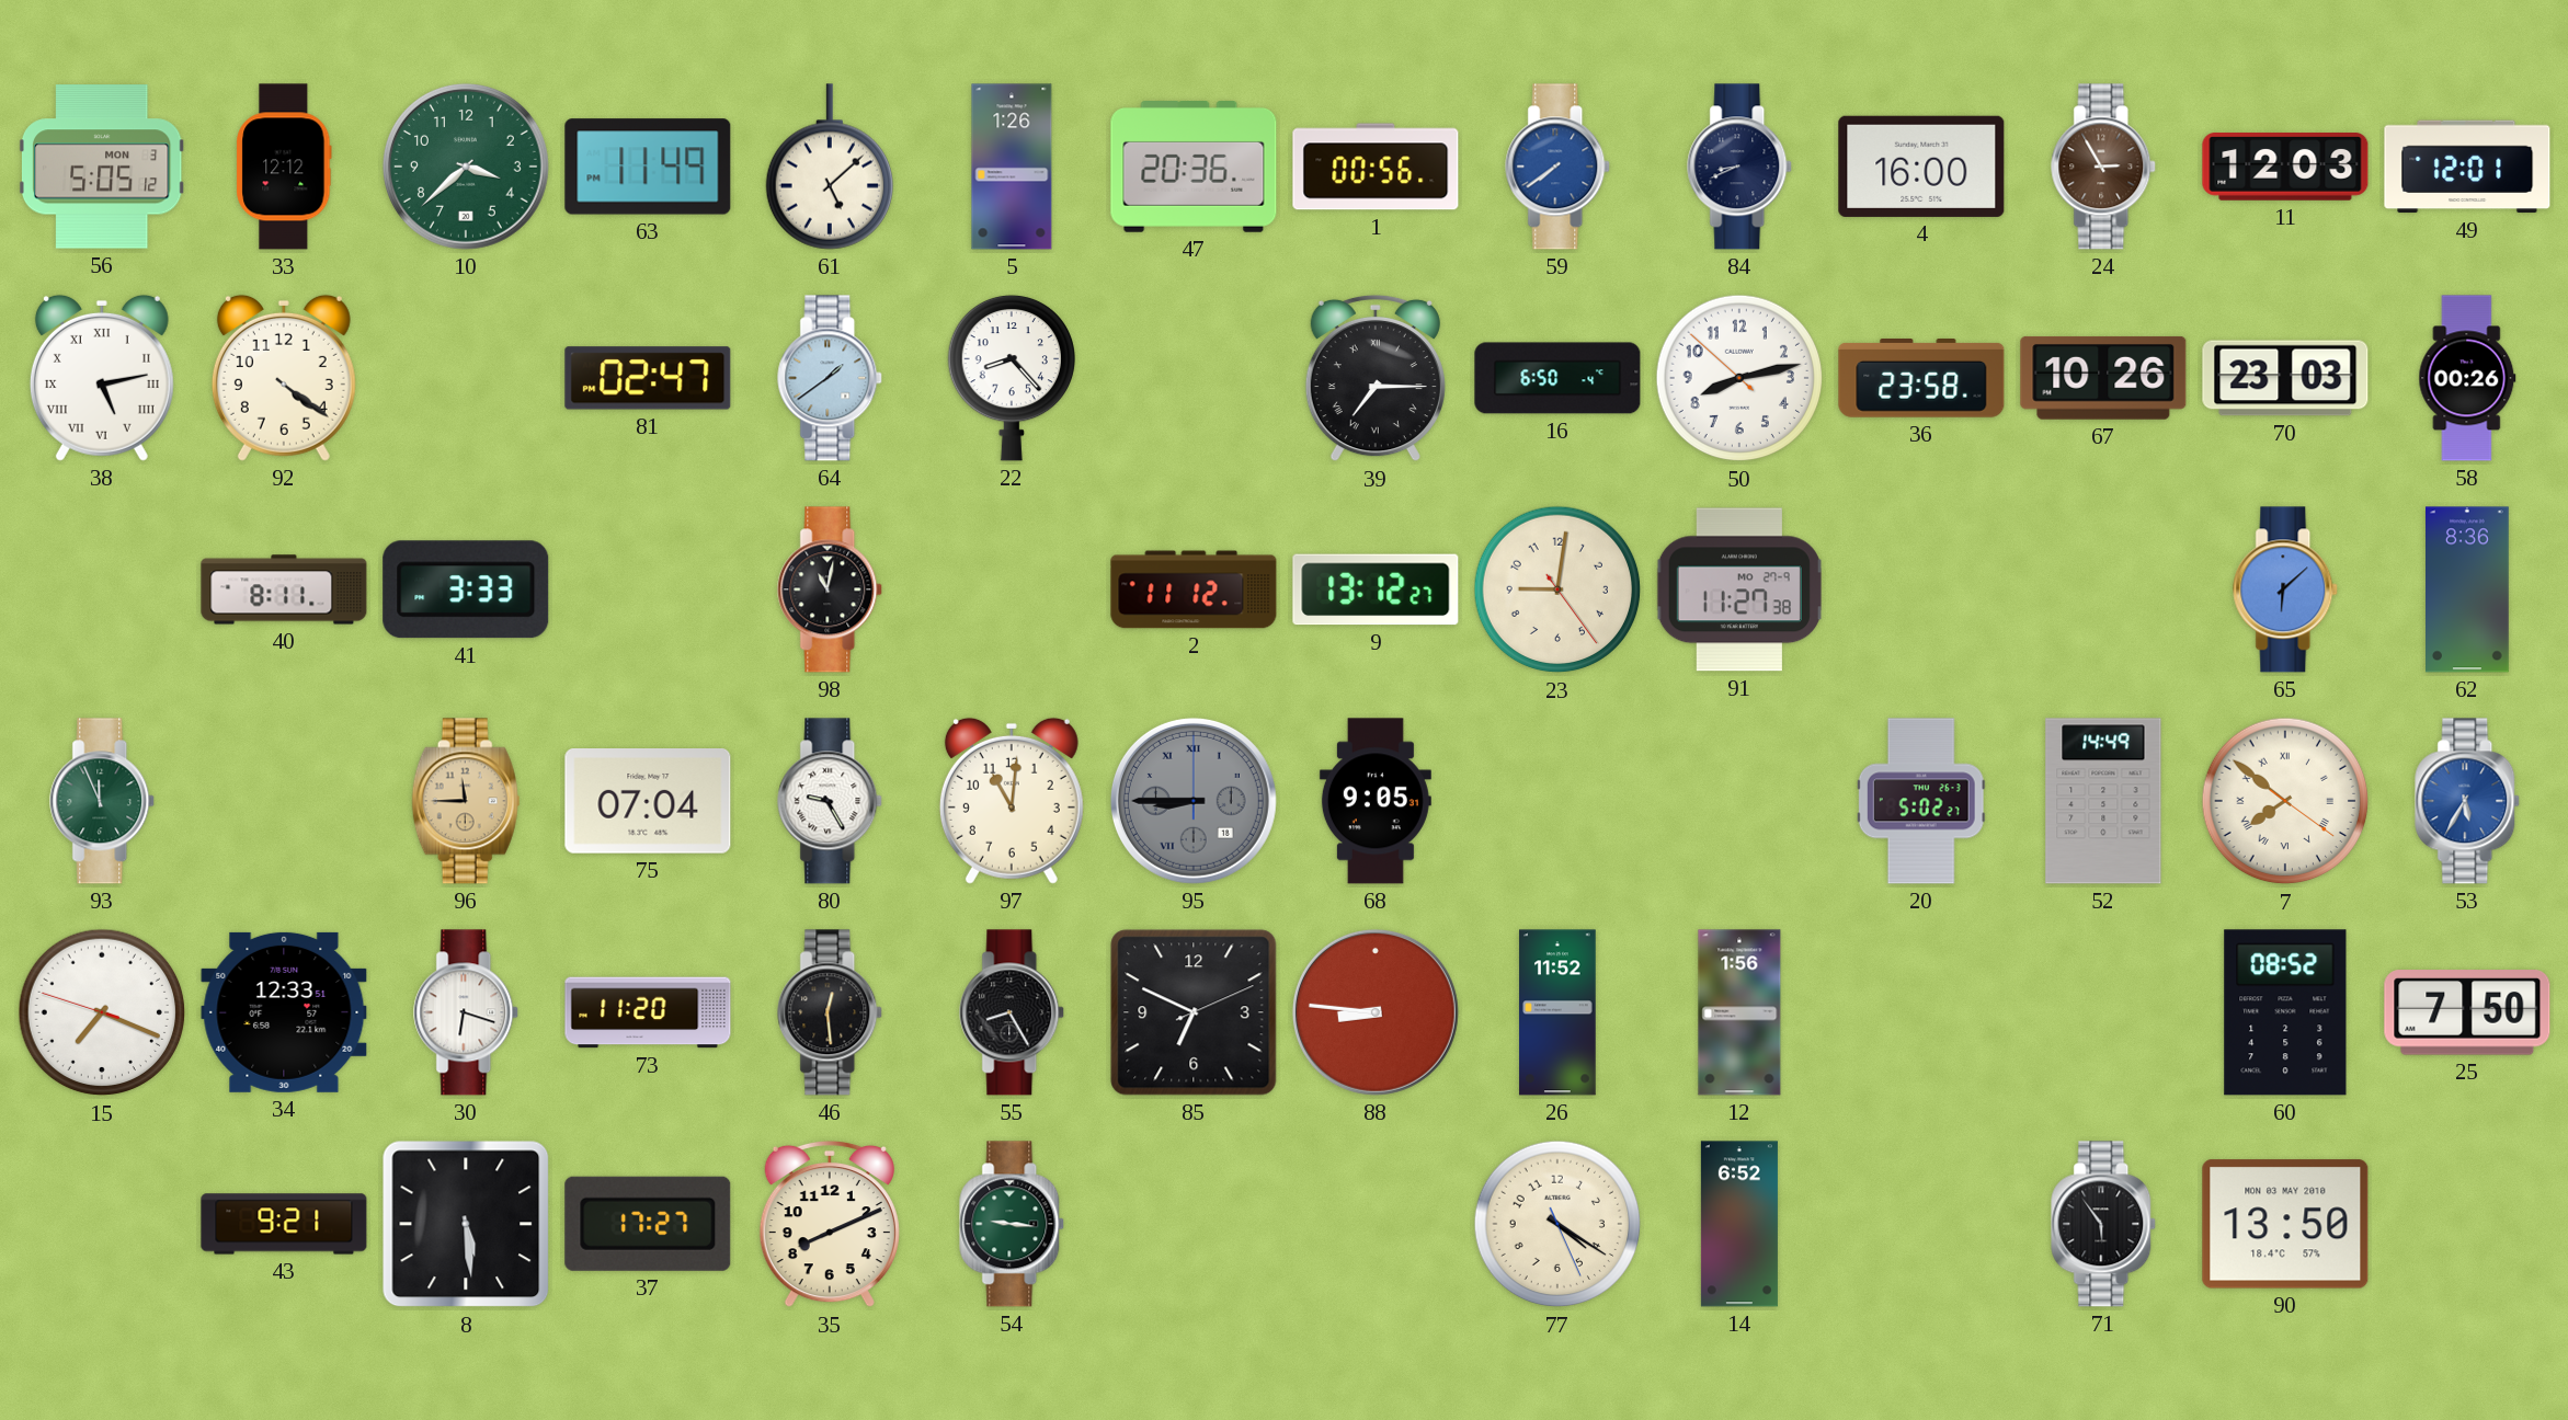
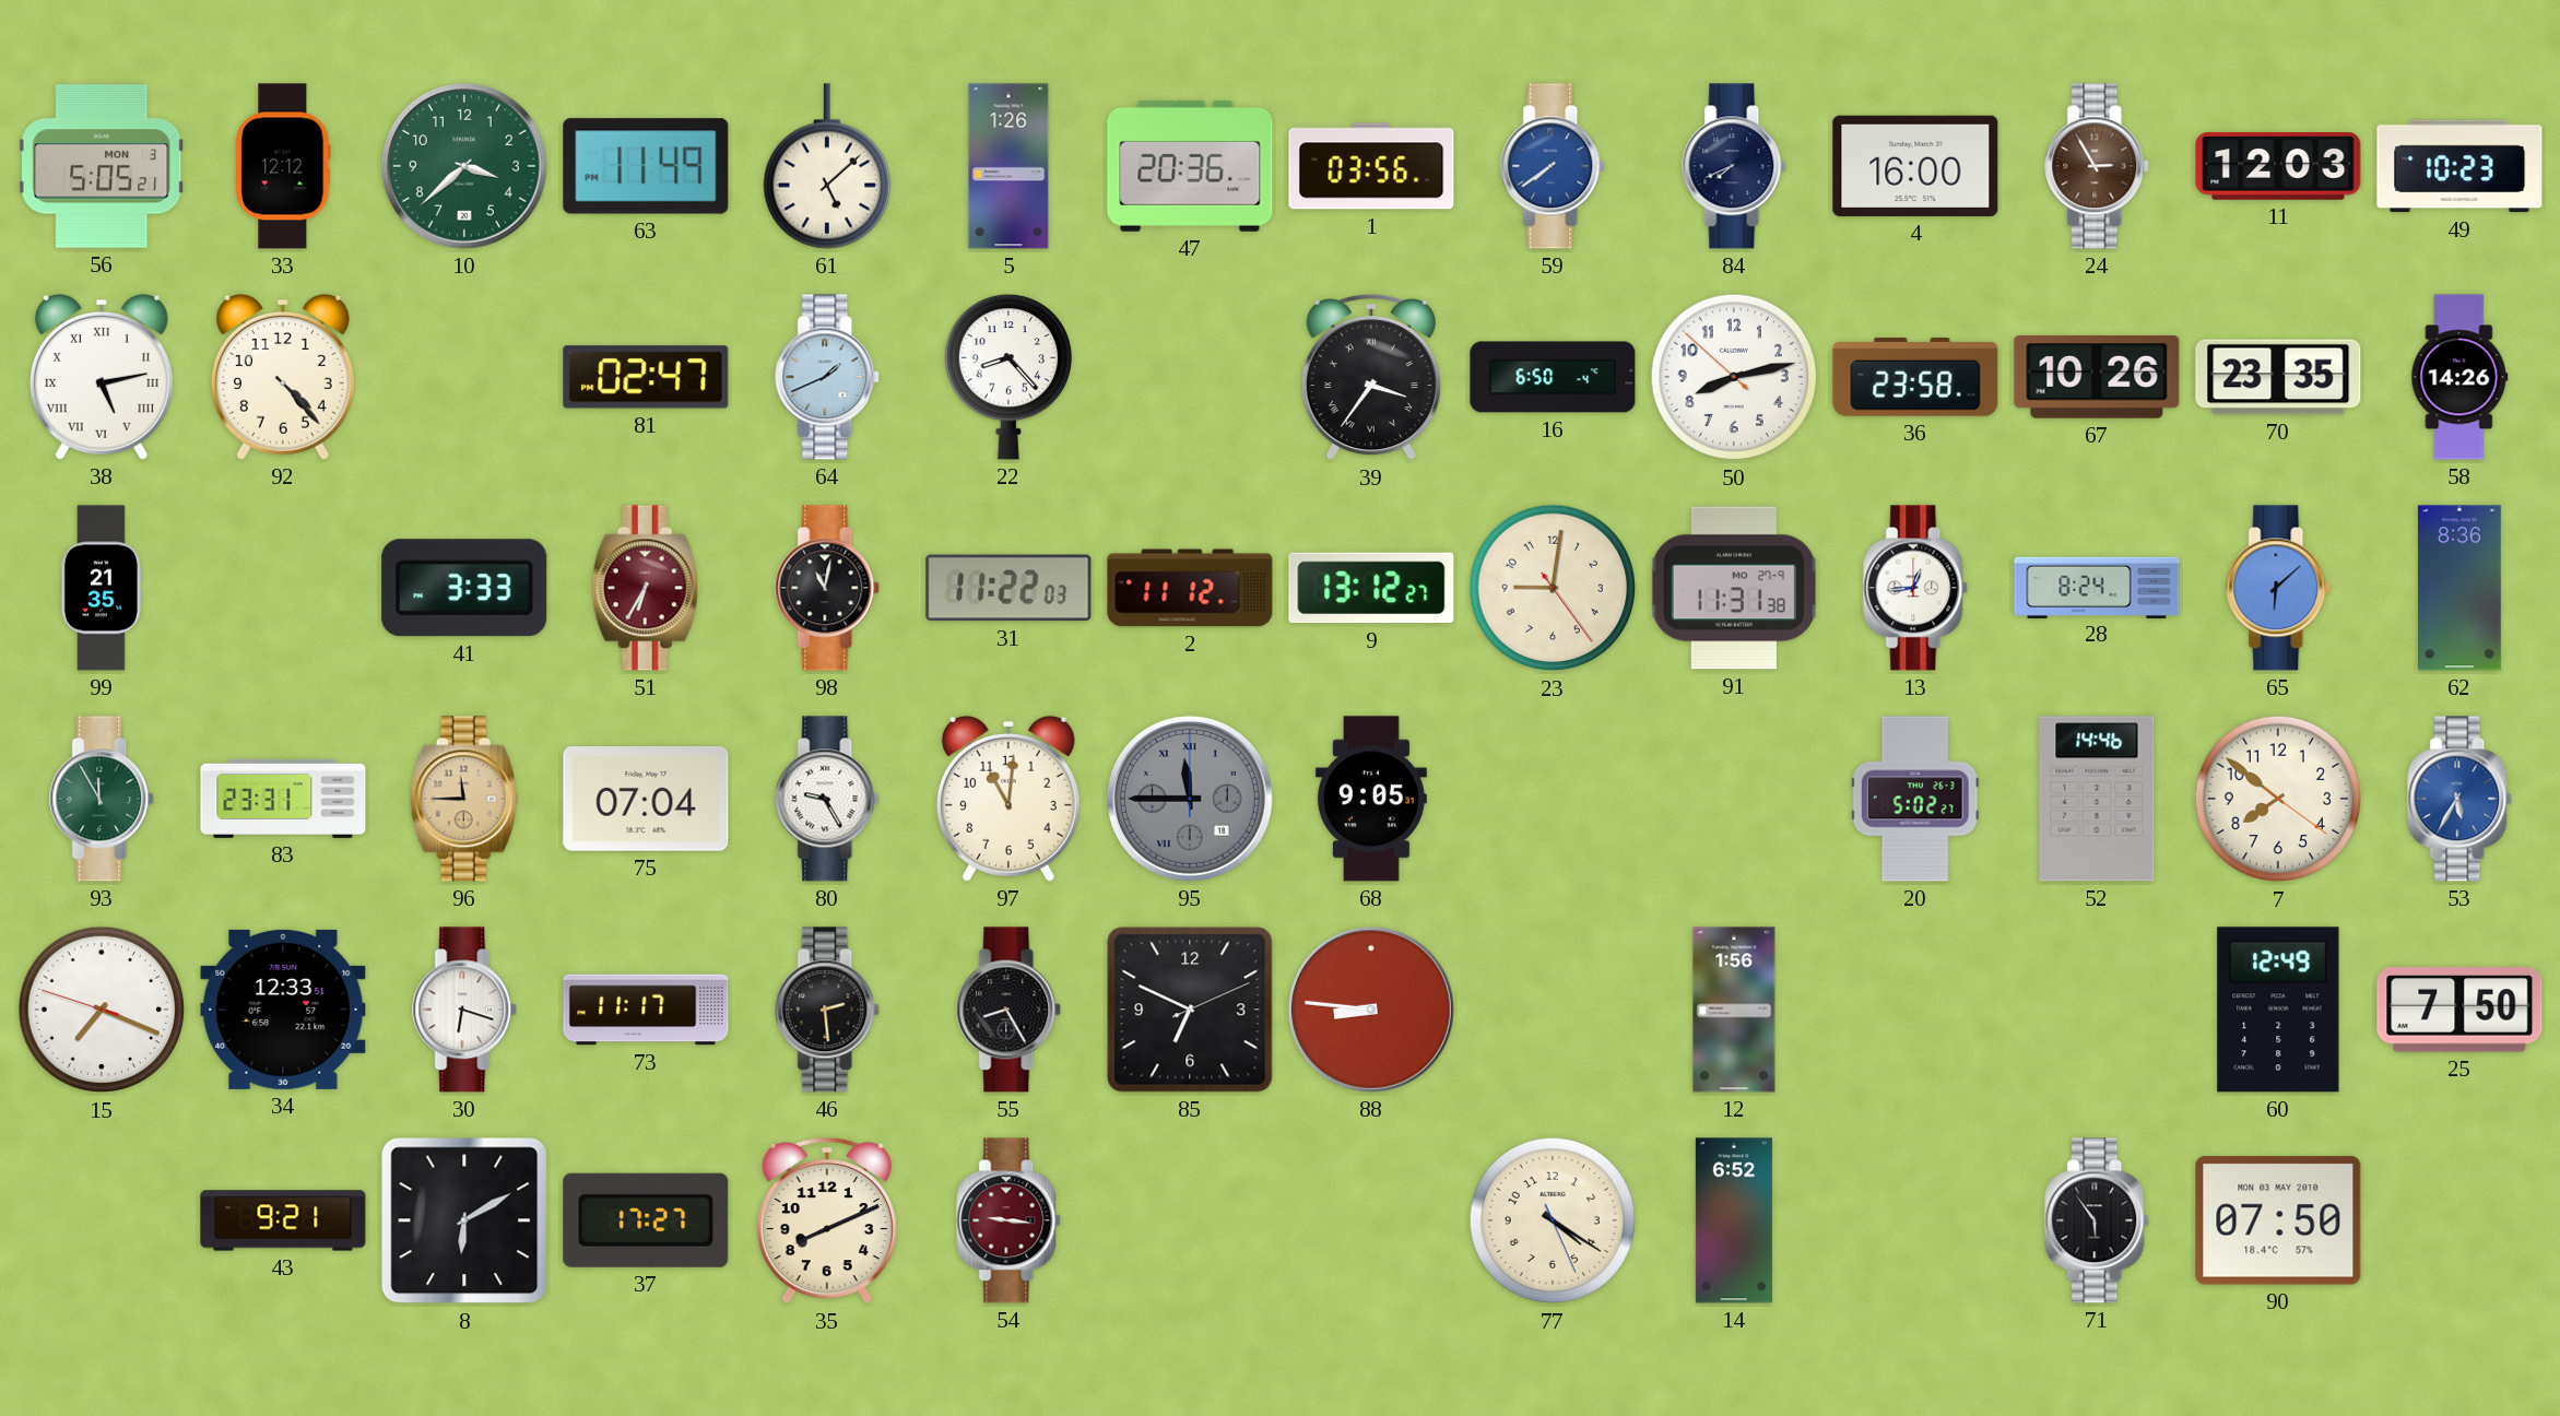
56: 5:05:12 -> 5:05:21
1: 00:56 -> 03:56
84: 8:41 -> 7:41
49: 12:01 -> 10:23
92: 4:21 -> 4:23
64: 1:39 -> 1:41
39: 7:15 -> 3:36
70: 23:03 -> 23:35
58: 00:26 -> 14:26
99: none -> 21:35
40: 8:11 -> none
51: none -> 6:35
31: none -> 11:22
91: 11:27 -> 11:31
13: none -> 12:44
28: none -> 8:24
93: 11:56 -> 11:55
83: none -> 23:31
95: 8:45 -> 11:45
52: 14:49 -> 14:46
7 numerals: Roman -> Arabic
73: 11:20 -> 11:17
46: 12:29 -> 2:29
26: 11:52 -> none
60: 08:52 -> 12:49
8: 5:29 -> 6:10
54 dial: green -> burgundy
90: 13:50 -> 07:50
